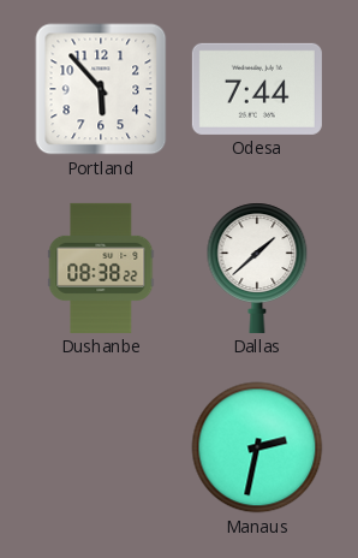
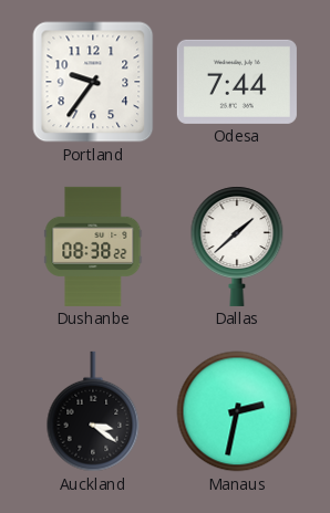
Portland: 5:53 -> 9:36
Auckland: none -> 3:21
